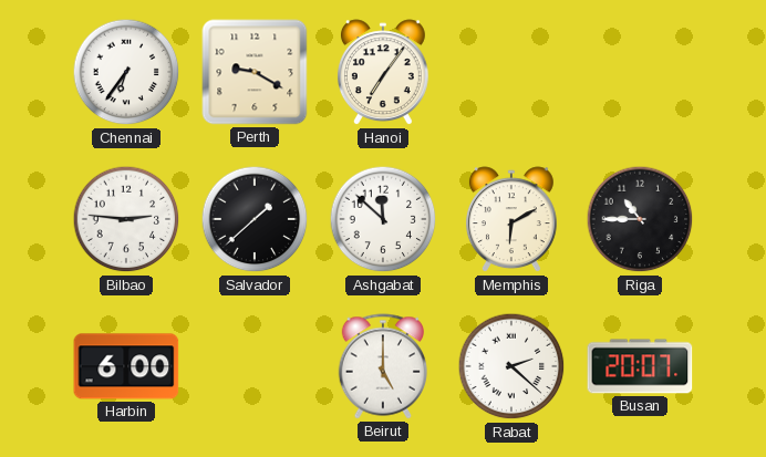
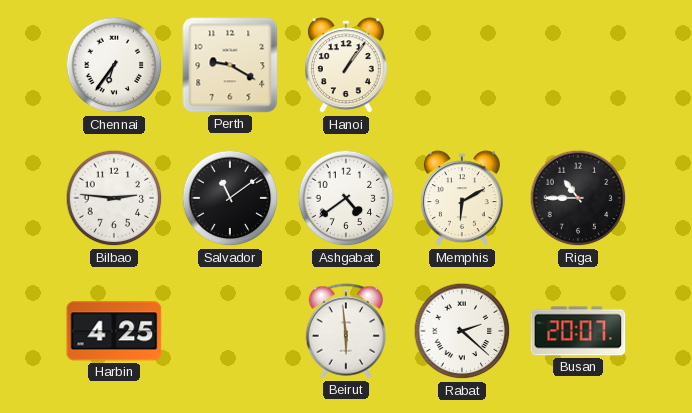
Hanoi: 7:06 -> 1:06
Salvador: 1:38 -> 11:09
Ashgabat: 11:52 -> 4:39
Harbin: 6:00 -> 4:25
Beirut: 5:00 -> 5:59
